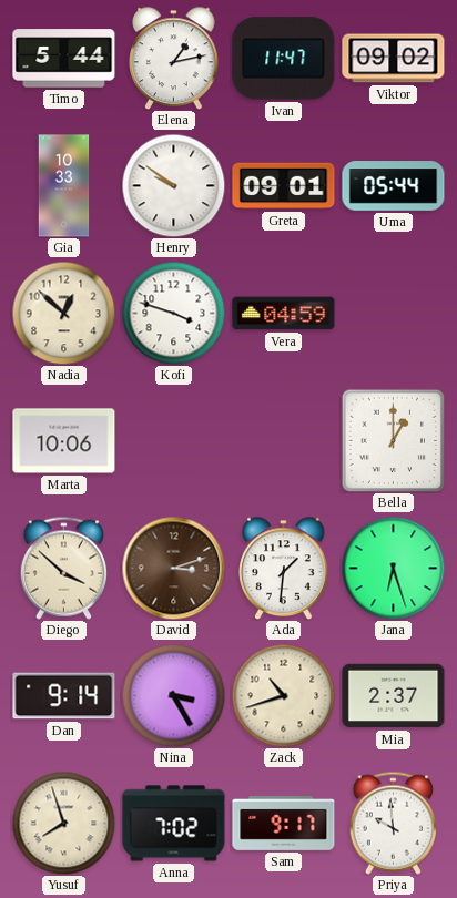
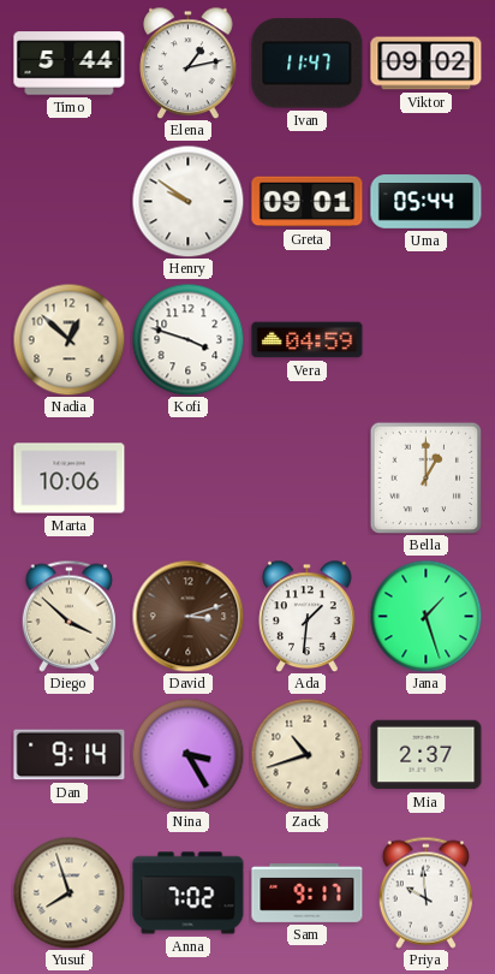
Gia: 10:33 -> none
Jana: 6:27 -> 1:27
